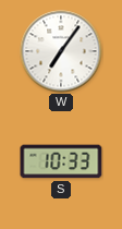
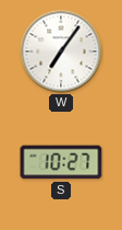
S: 10:33 -> 10:27
